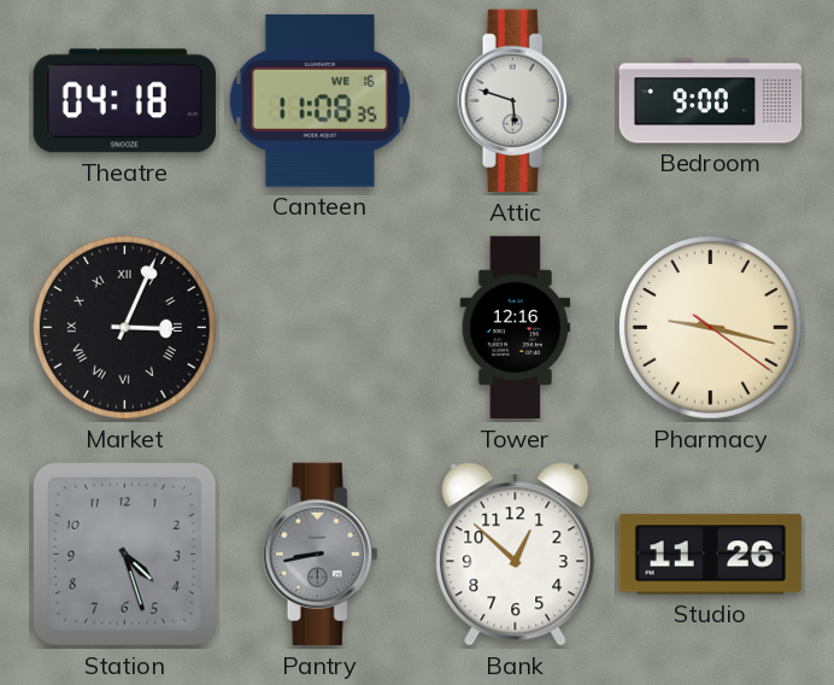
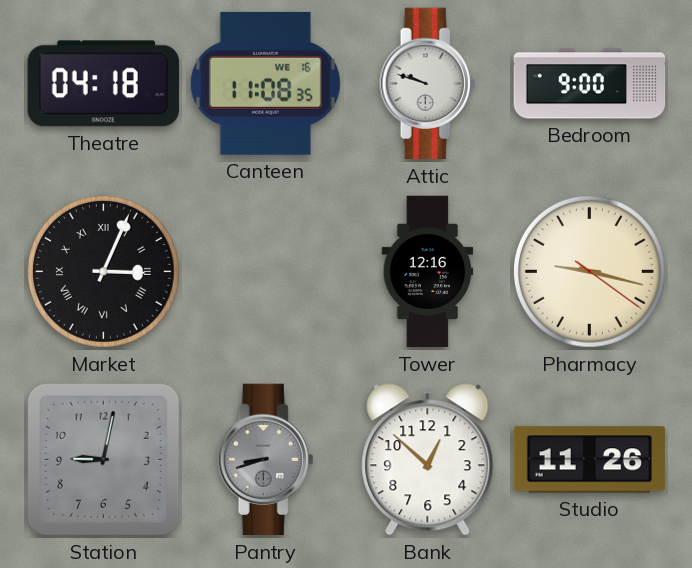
Attic: 5:48 -> 9:48
Station: 4:27 -> 9:02
Pantry: 8:43 -> 8:42
